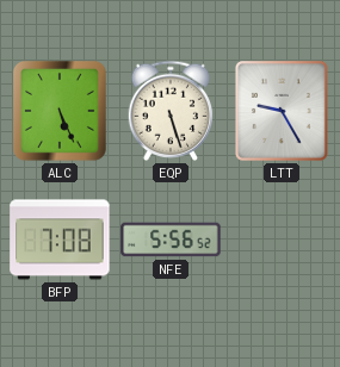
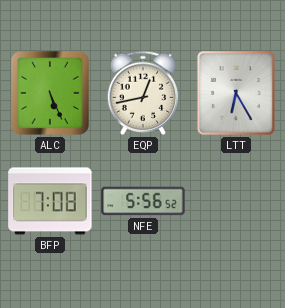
EQP: 5:27 -> 12:43
LTT: 9:25 -> 6:25
